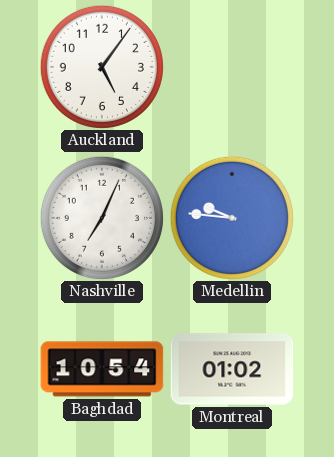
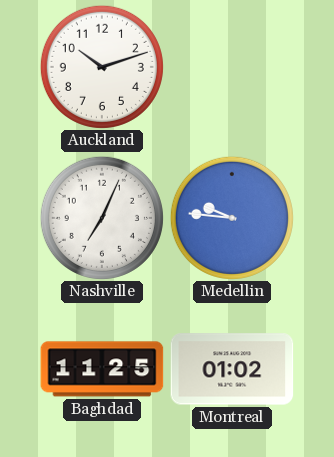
Auckland: 5:06 -> 10:12
Baghdad: 10:54 -> 11:25
